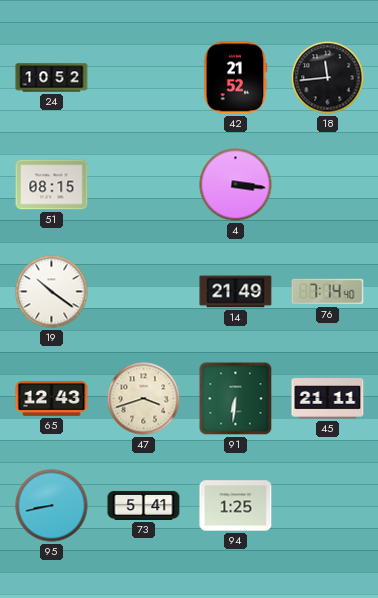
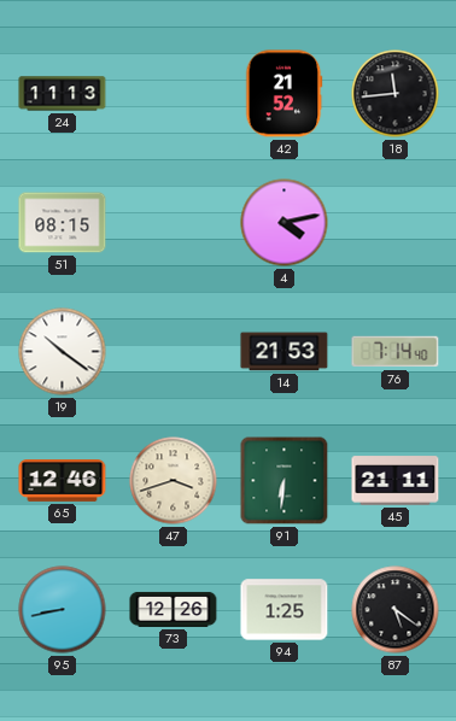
24: 10:52 -> 11:13
4: 3:16 -> 4:13
14: 21:49 -> 21:53
65: 12:43 -> 12:46
73: 5:41 -> 12:26
87: none -> 5:21
